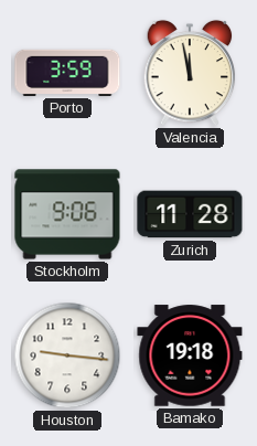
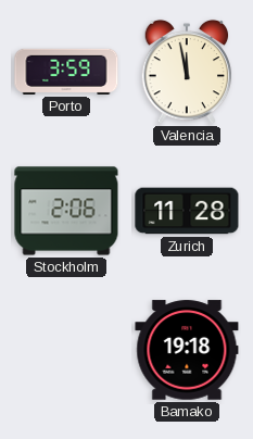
Stockholm: 9:06 -> 2:06
Houston: 9:16 -> none
